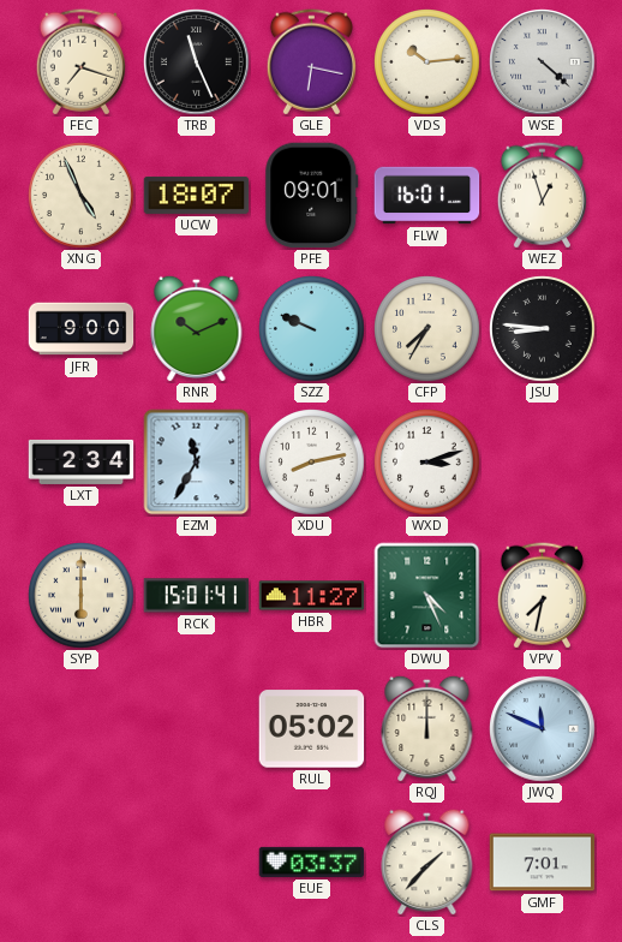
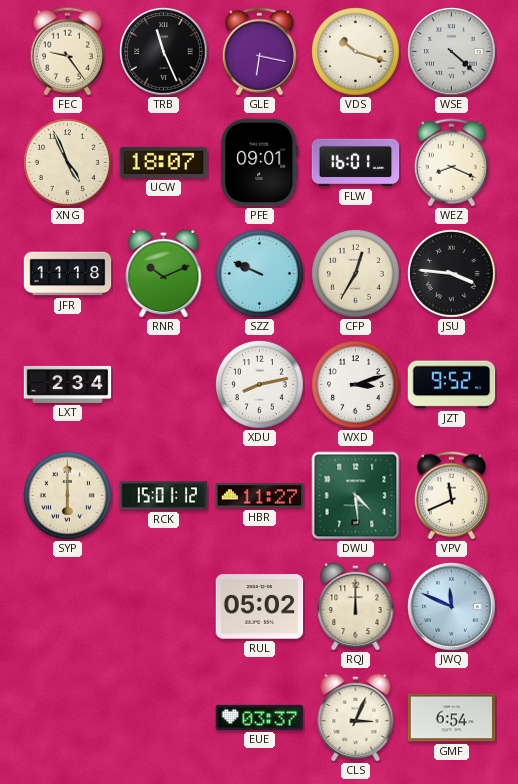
FEC: 7:18 -> 9:24
VDS: 10:14 -> 10:18
WEZ: 12:57 -> 8:19
JFR: 9:00 -> 11:18
CFP: 7:35 -> 12:35
JSU: 8:46 -> 3:46
EZM: 11:35 -> none
JZT: none -> 9:52
RCK: 15:01:41 -> 15:01:12
DWU: 4:26 -> 4:29
VPV: 7:32 -> 11:41
CLS: 1:37 -> 3:04
GMF: 7:01 -> 6:54
